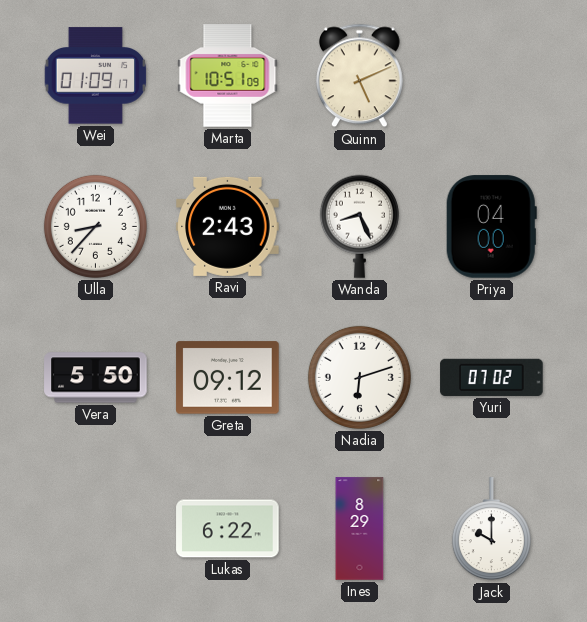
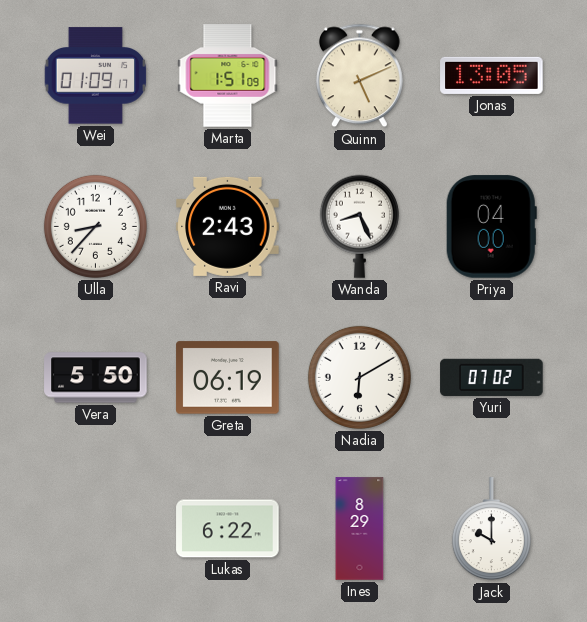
Marta: 10:51 -> 1:51
Jonas: none -> 13:05
Greta: 09:12 -> 06:19
Nadia: 6:12 -> 6:10
